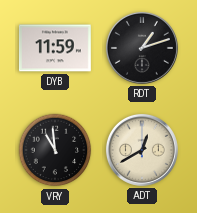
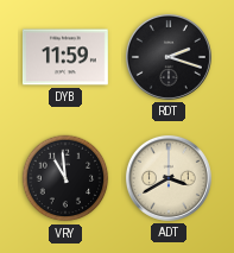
RDT: 1:12 -> 2:18
ADT: 12:40 -> 3:40
